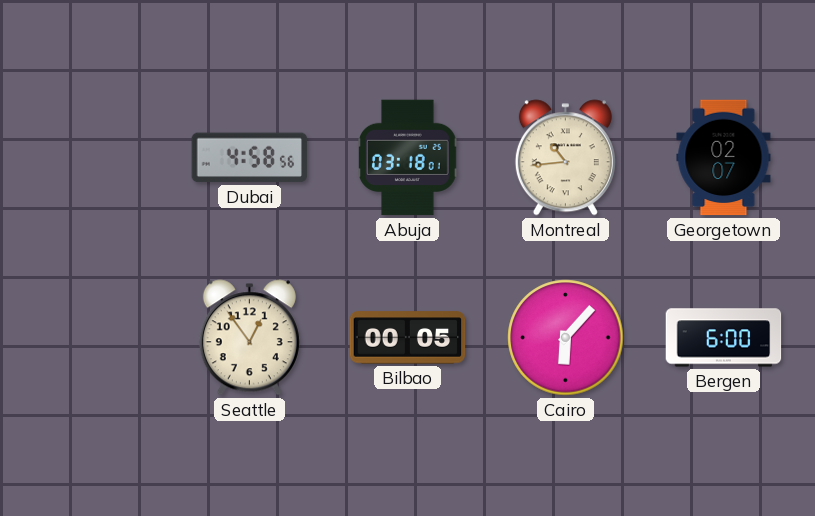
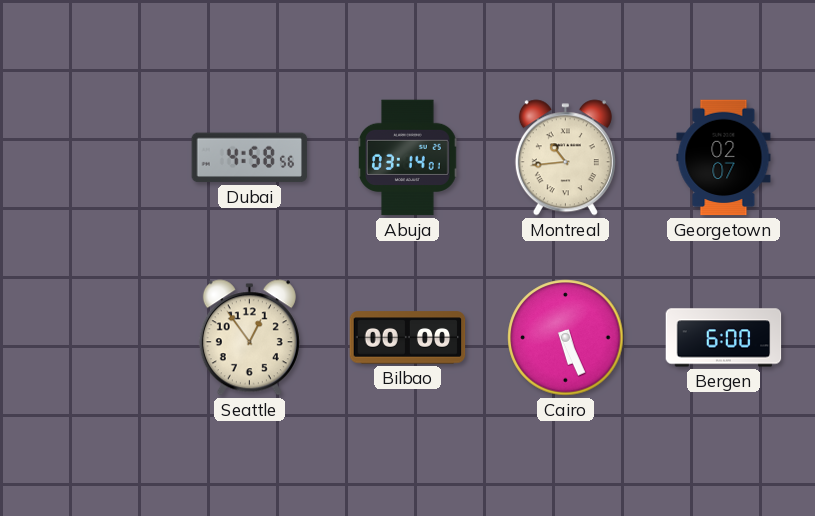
Abuja: 03:18 -> 03:14
Bilbao: 00:05 -> 00:00
Cairo: 6:07 -> 5:26
